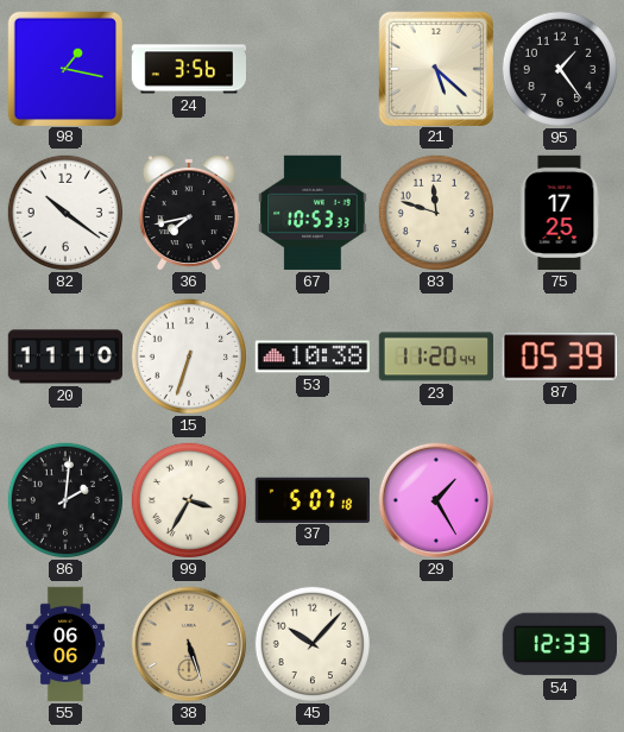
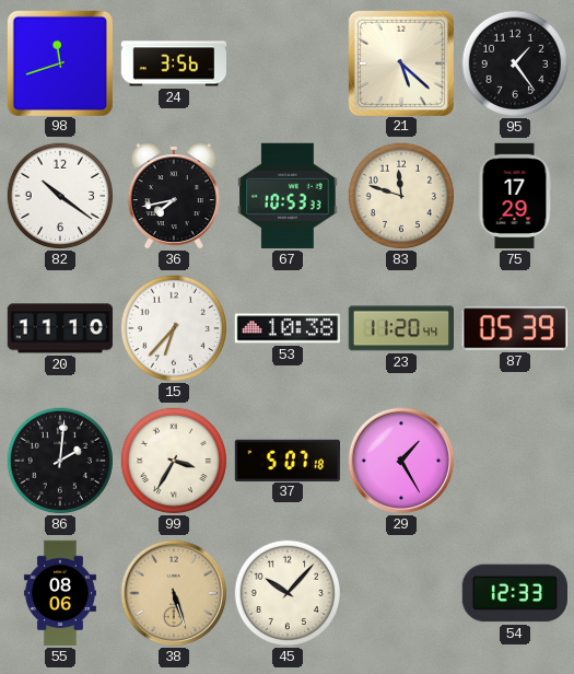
98: 1:17 -> 11:42
75: 17:25 -> 17:29
15: 6:33 -> 6:37
55: 06:06 -> 08:06
